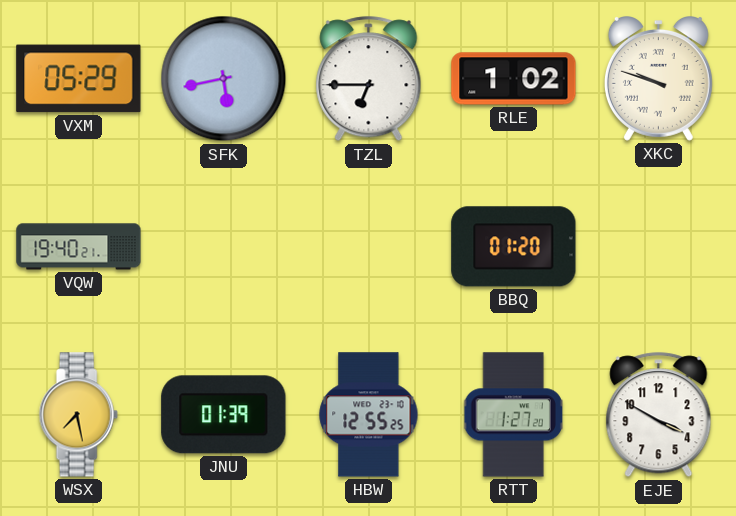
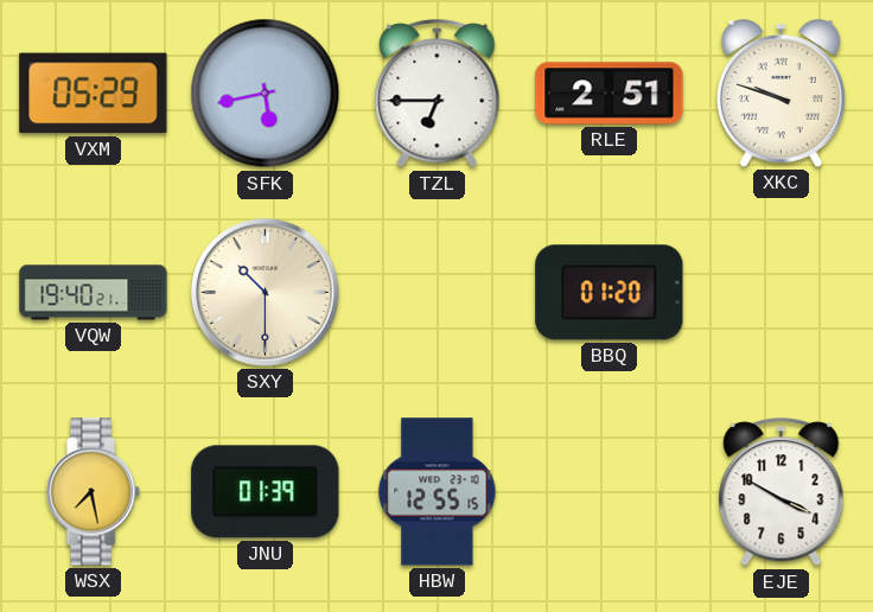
RLE: 1:02 -> 2:51
SXY: none -> 10:30
HBW: 12:55:25 -> 12:55:15
RTT: 1:27 -> none
